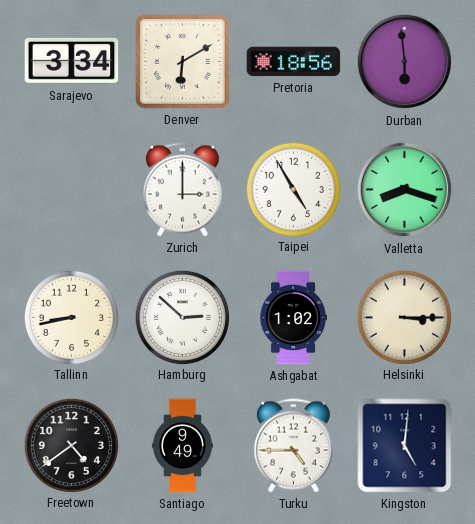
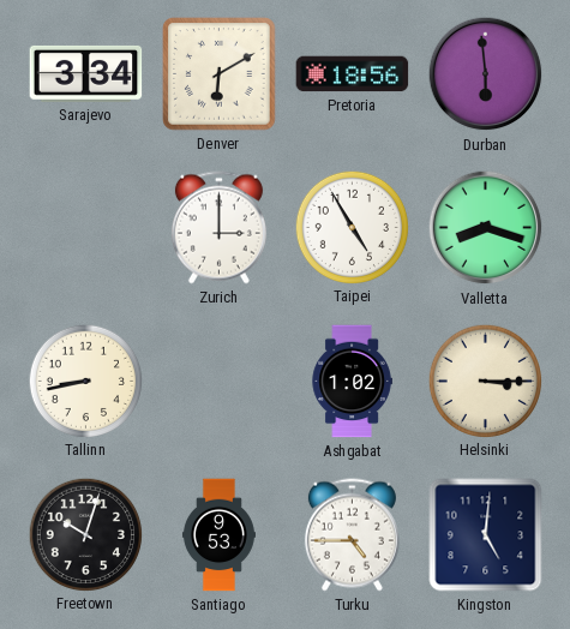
Hamburg: 2:52 -> none
Freetown: 4:39 -> 10:03
Santiago: 9:49 -> 9:53
